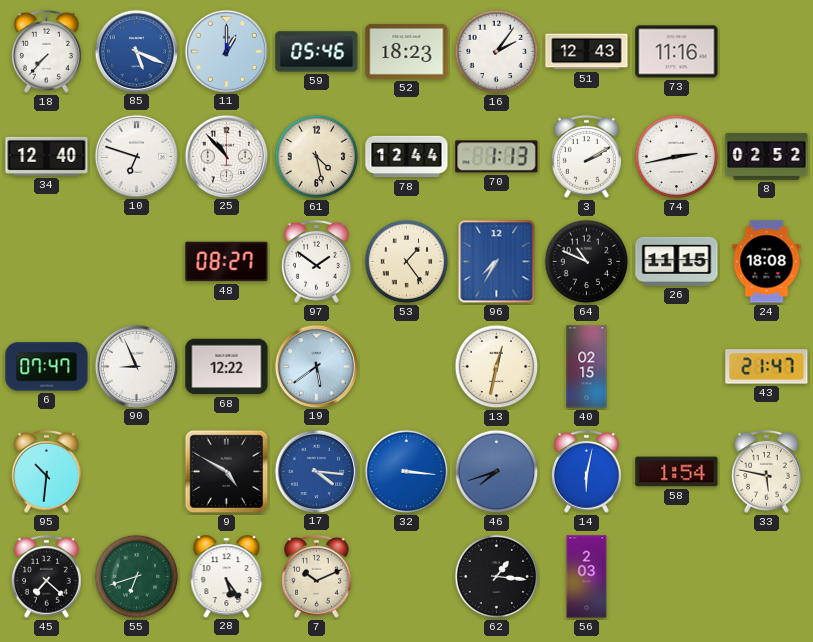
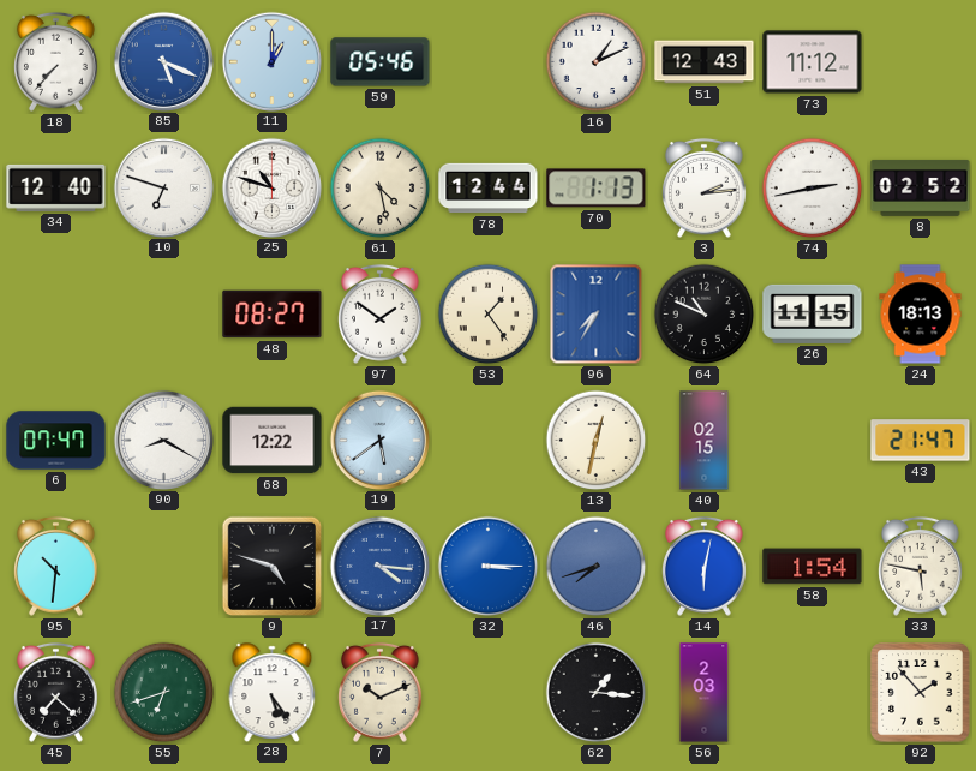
52: 18:23 -> none
16: 2:06 -> 1:11
73: 11:16 -> 11:12
25: 10:53 -> 10:48
3: 2:10 -> 2:14
24: 18:08 -> 18:13
90: 8:56 -> 8:20
9: 4:50 -> 4:48
32: 3:16 -> 3:15
92: none -> 1:53
